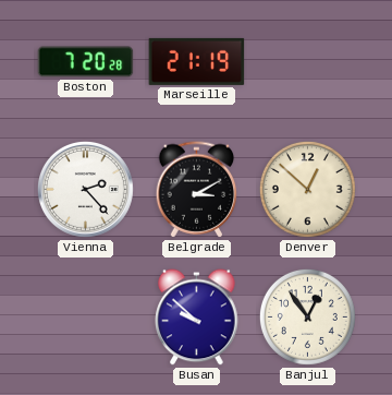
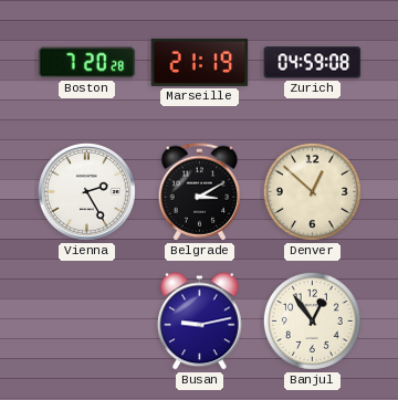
Zurich: none -> 04:59
Vienna: 2:23 -> 2:25
Busan: 9:52 -> 9:13
